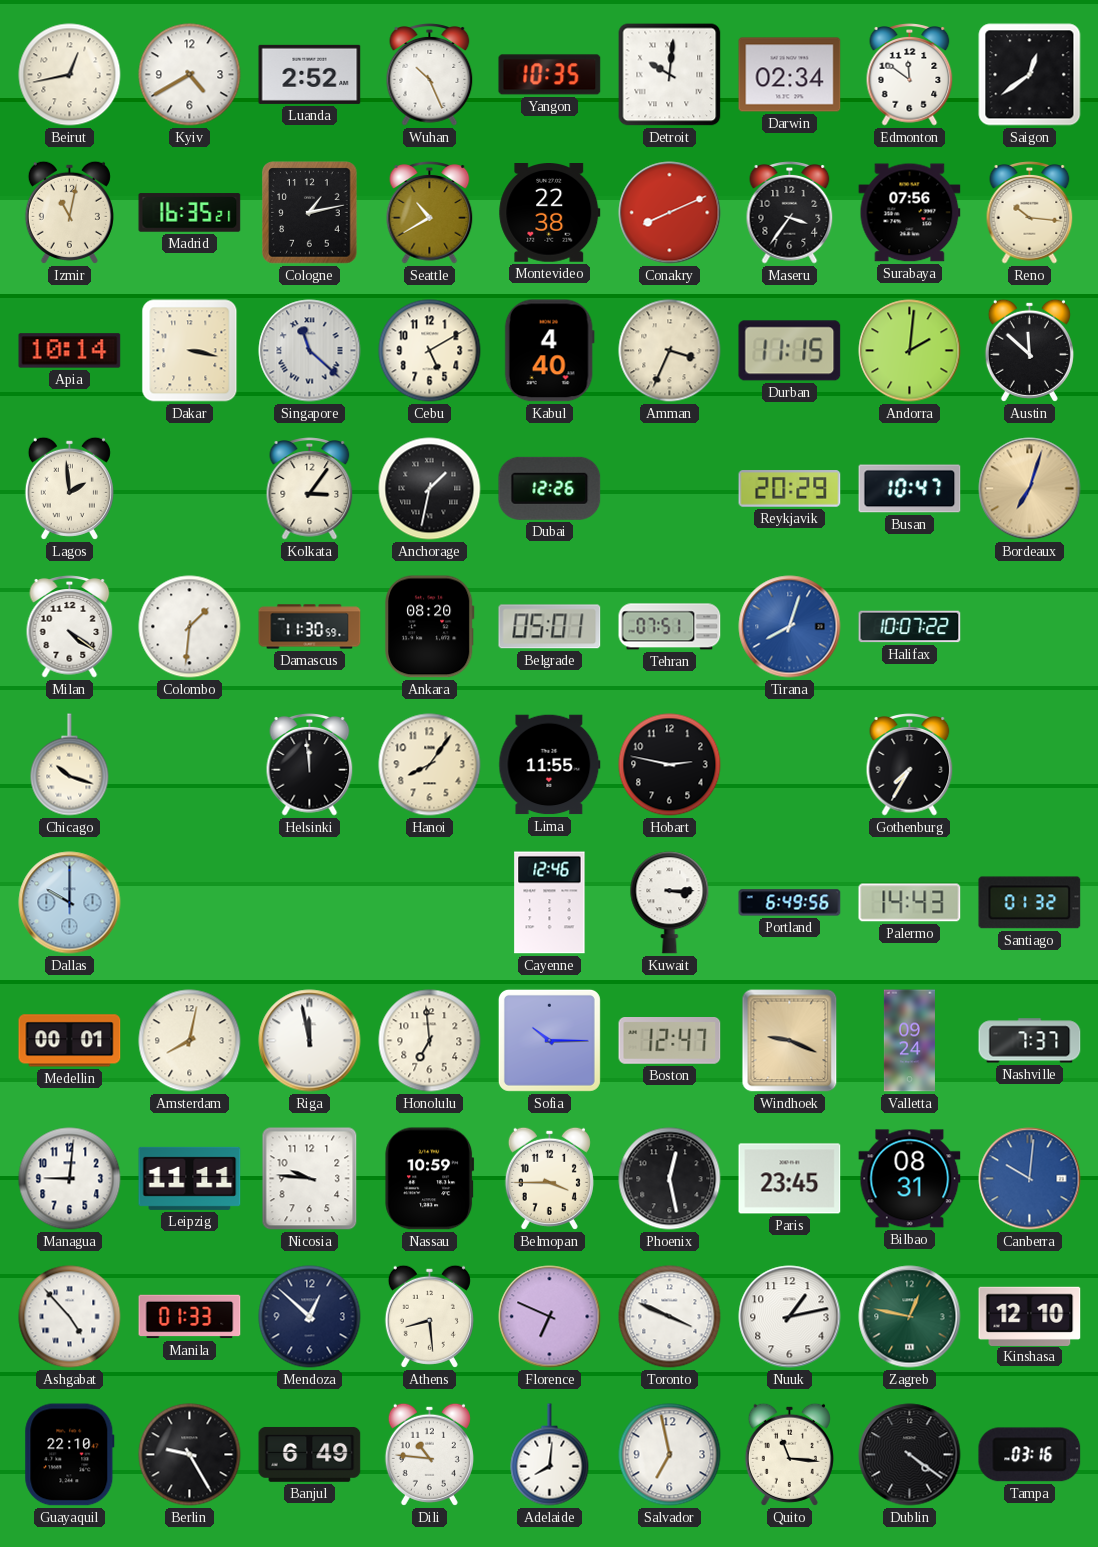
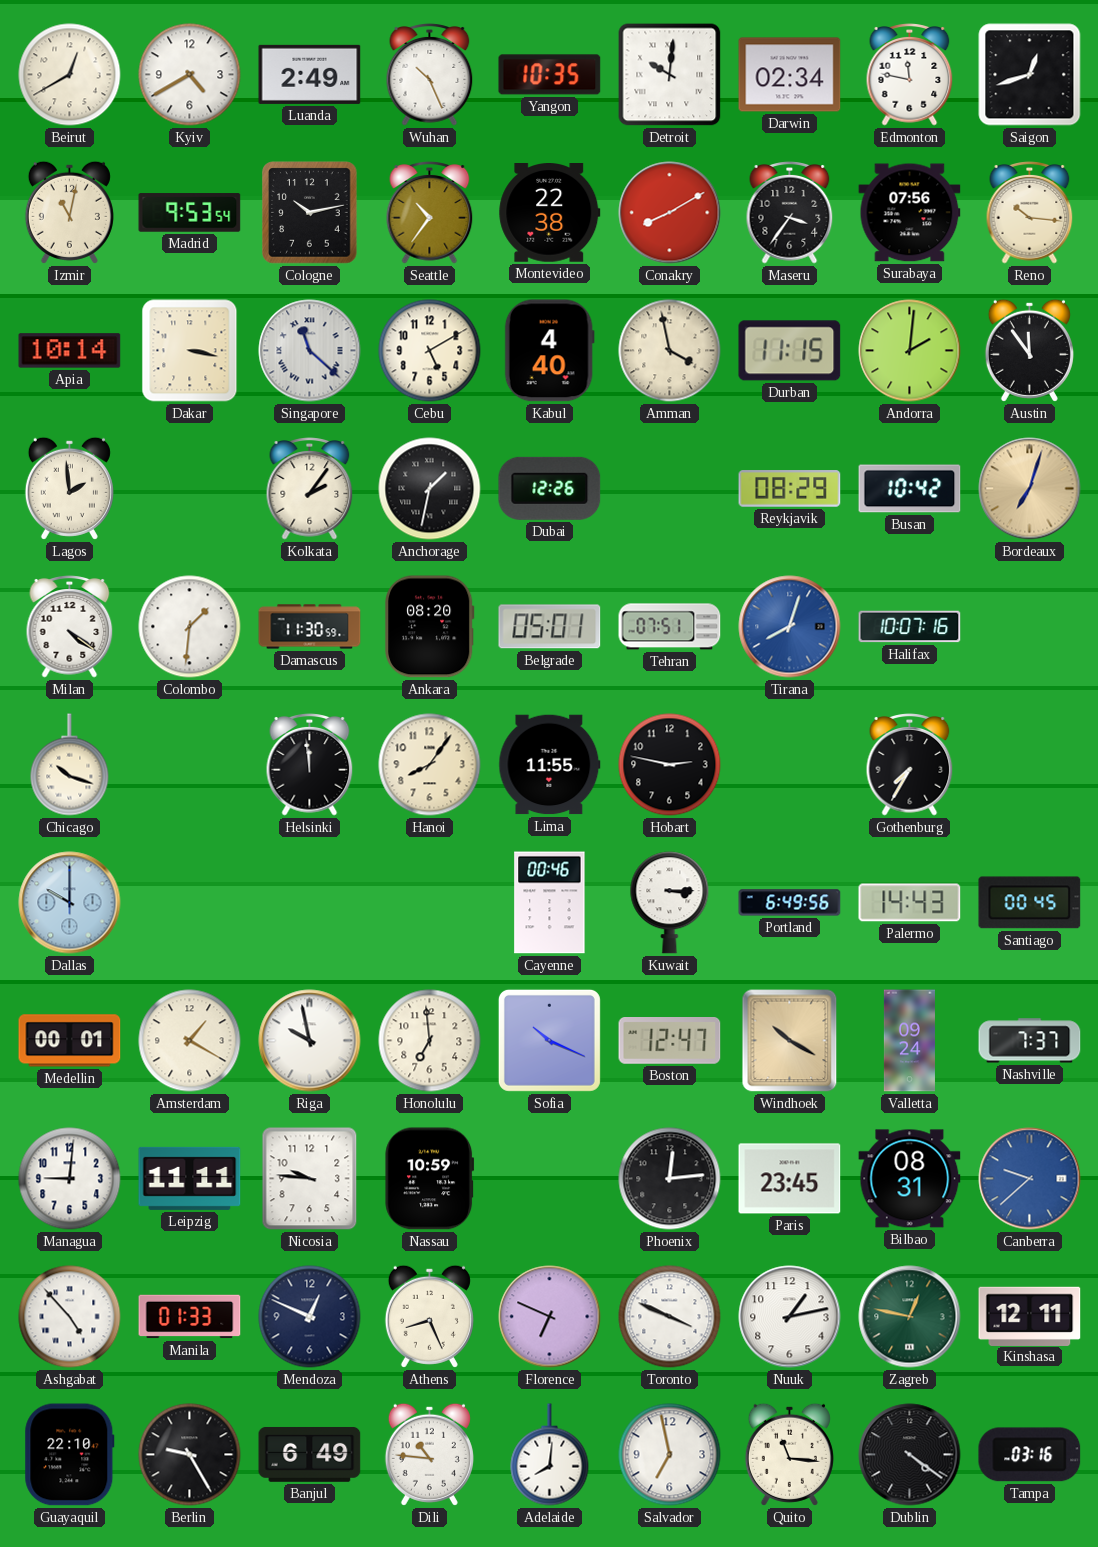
Beirut: 12:43 -> 12:40
Luanda: 2:52 -> 2:49
Edmonton: 11:51 -> 11:47
Saigon: 12:39 -> 12:42
Madrid: 16:35 -> 9:53
Cologne: 1:13 -> 10:13
Seattle: 10:40 -> 10:36
Conakry: 8:11 -> 8:10
Amman: 3:34 -> 3:58
Austin: 11:52 -> 11:54
Kolkata: 3:06 -> 2:06
Reykjavik: 20:29 -> 08:29
Busan: 10:47 -> 10:42
Halifax: 10:07:22 -> 10:07:16
Cayenne: 12:46 -> 00:46
Santiago: 01:32 -> 00:45
Amsterdam: 8:02 -> 1:20
Riga: 11:58 -> 9:58
Sofia: 10:15 -> 10:19
Windhoek: 9:19 -> 10:20
Belmopan: 3:45 -> none
Phoenix: 12:28 -> 12:14
Canberra: 10:01 -> 9:38
Mendoza: 12:52 -> 12:49
Athens: 8:29 -> 8:26
Kinshasa: 12:10 -> 12:11
